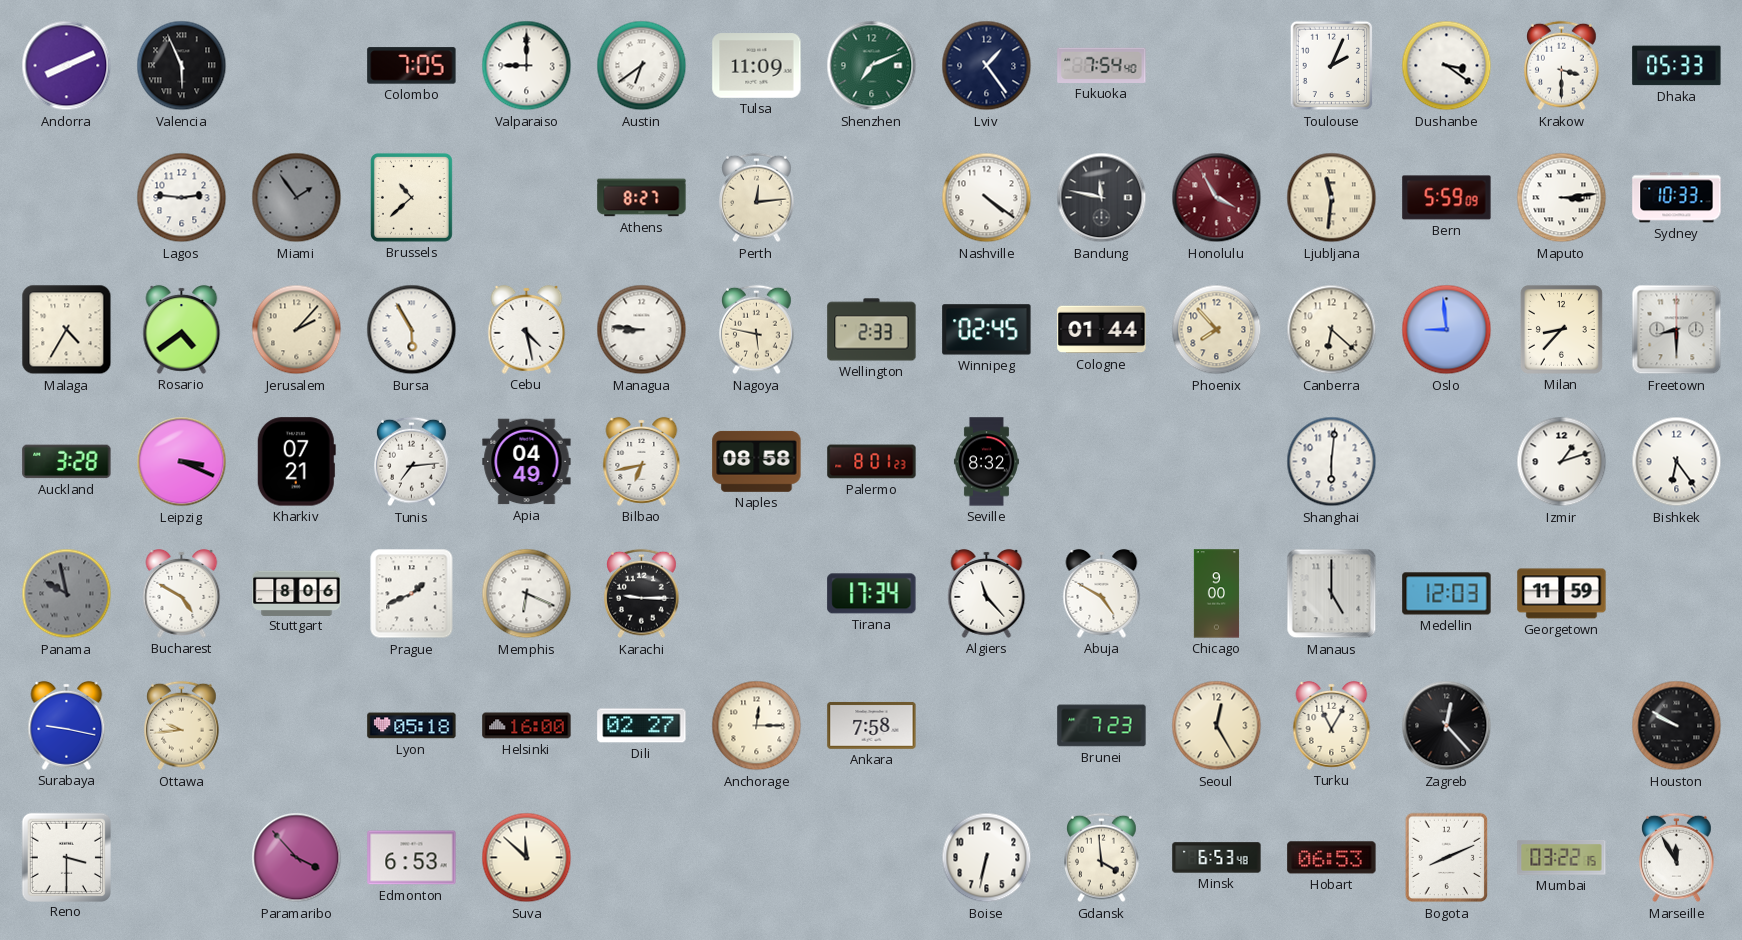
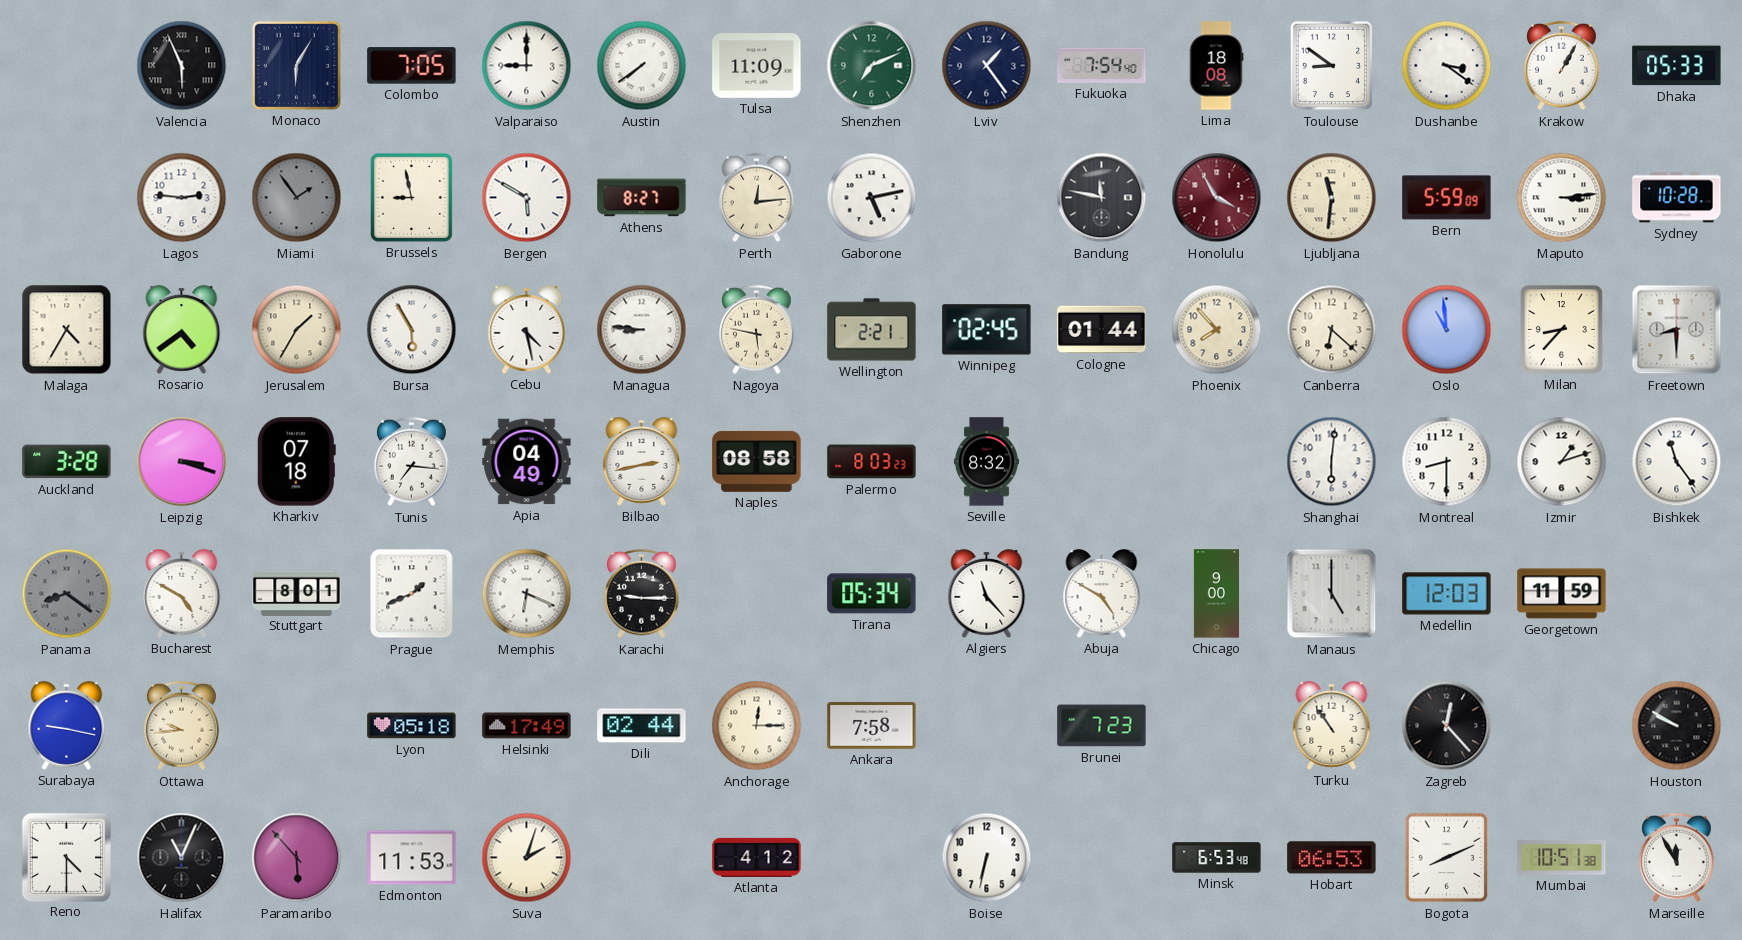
Andorra: 8:11 -> none
Monaco: none -> 6:05
Austin: 6:39 -> 7:39
Lima: none -> 18:08
Toulouse: 2:04 -> 8:51
Krakow: 3:30 -> 1:05
Brussels: 10:38 -> 8:58
Bergen: none -> 5:50
Gaborone: none -> 5:13
Nashville: 4:21 -> none
Sydney: 10:33 -> 10:28
Jerusalem: 2:07 -> 1:35
Wellington: 2:33 -> 2:21
Oslo: 8:59 -> 10:59
Leipzig: 3:19 -> 3:18
Kharkiv: 07:21 -> 07:18
Tunis: 7:14 -> 7:16
Bilbao: 6:43 -> 2:43
Palermo: 8:01 -> 8:03
Montreal: none -> 8:30
Bishkek: 6:24 -> 11:24
Panama: 9:58 -> 8:21
Stuttgart: 8:06 -> 8:01
Tirana: 17:34 -> 05:34
Helsinki: 16:00 -> 17:49
Dili: 02:27 -> 02:44
Seoul: 12:25 -> none
Turku: 11:05 -> 10:54
Reno: 3:30 -> 4:30
Halifax: none -> 11:04
Paramaribo: 3:53 -> 5:53
Edmonton: 6:53 -> 11:53
Suva: 11:52 -> 2:03
Atlanta: none -> 4:12
Gdansk: 3:59 -> none
Mumbai: 03:22 -> 10:51
